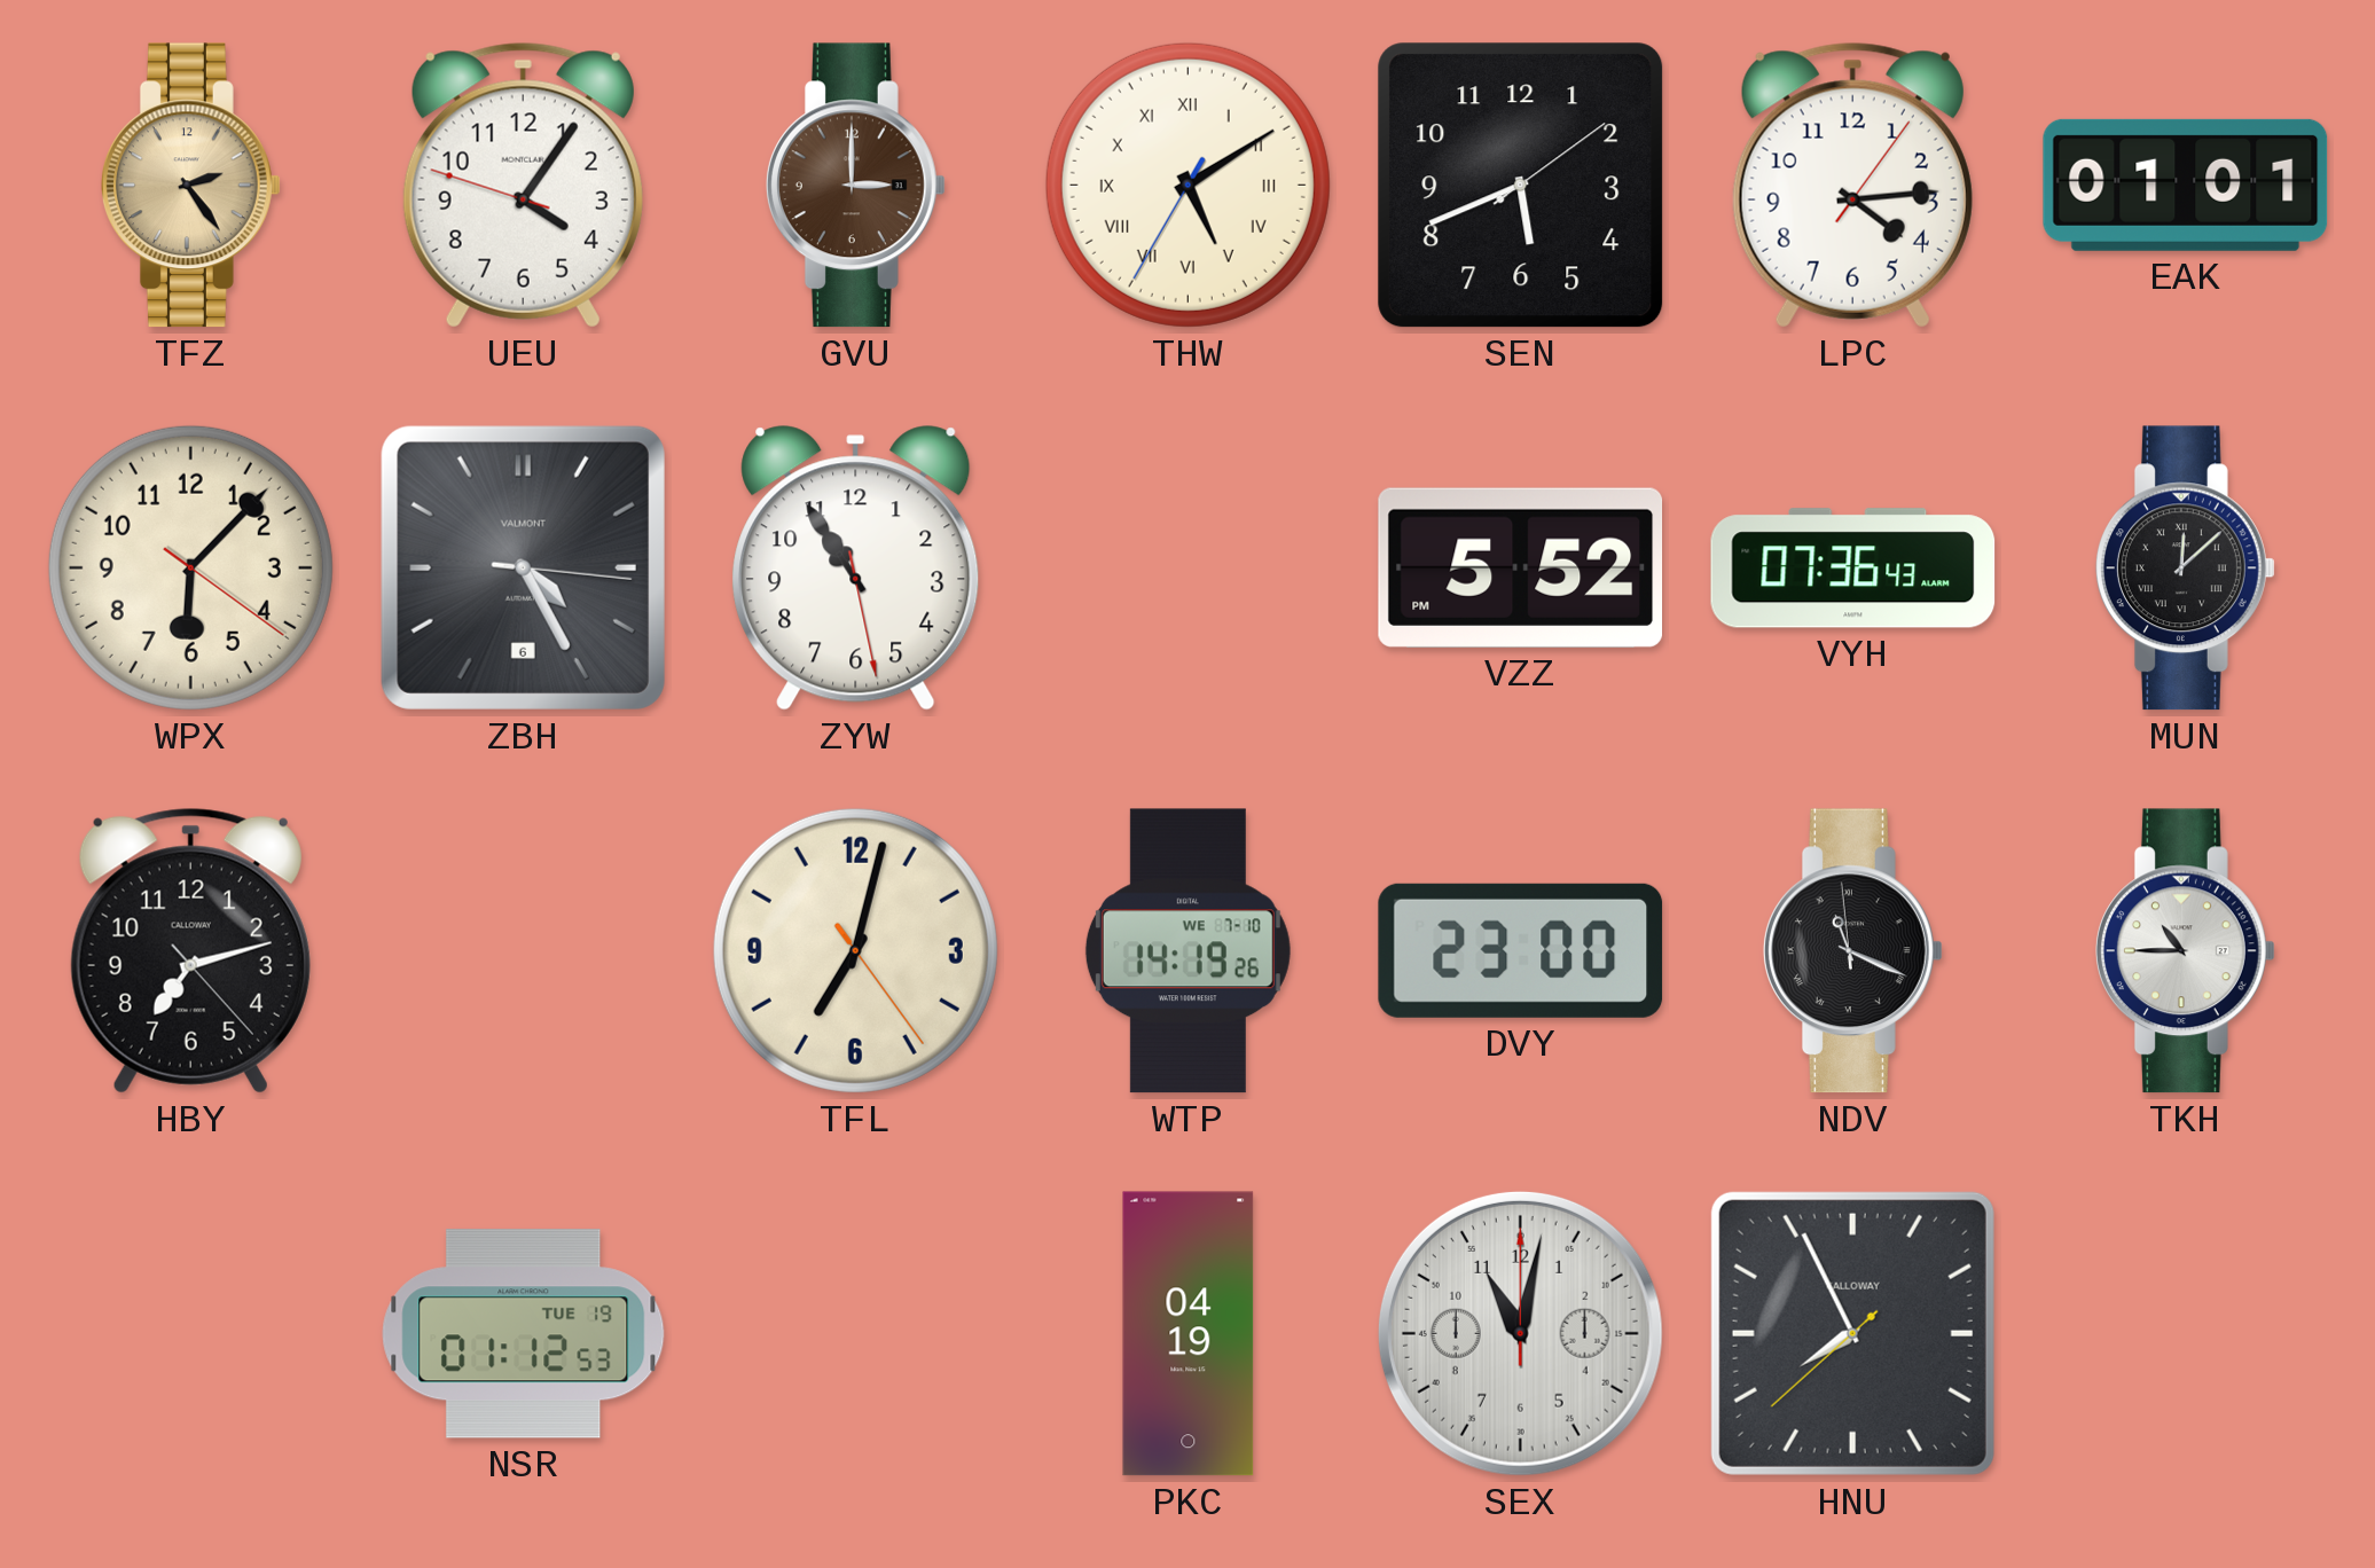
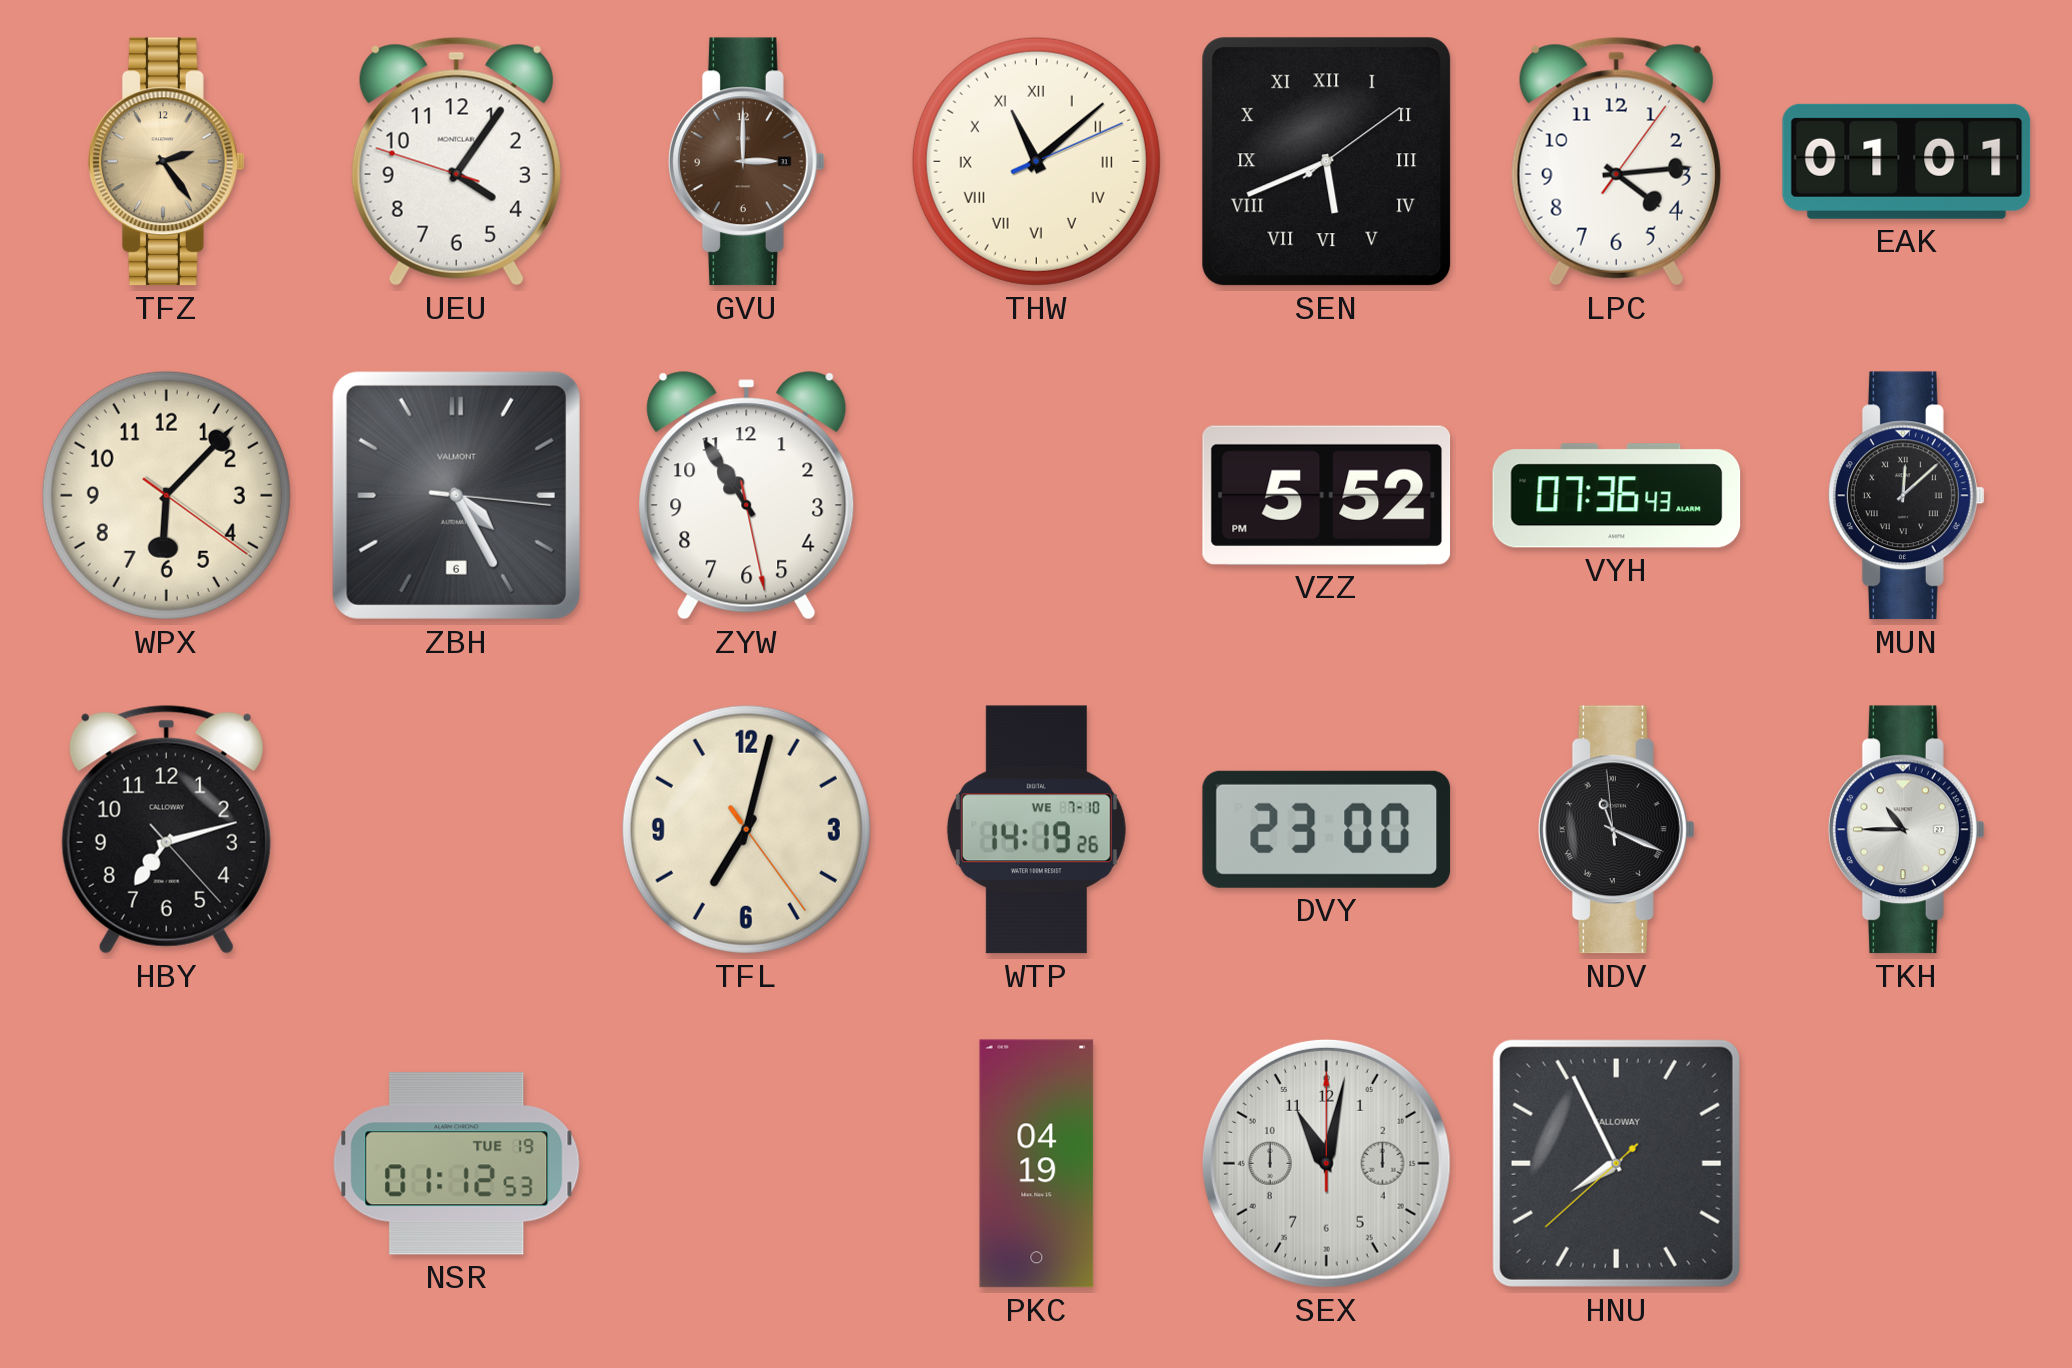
THW: 5:09 -> 11:08
SEN numerals: Arabic -> Roman
